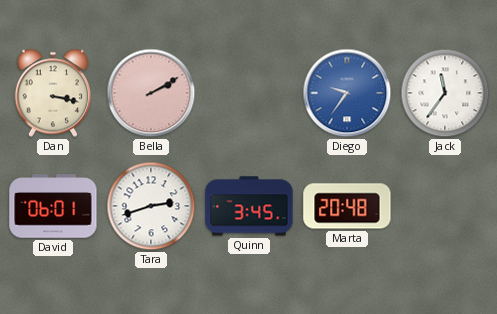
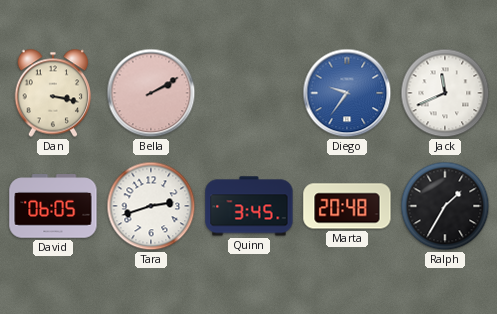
Jack: 11:36 -> 11:41
David: 06:01 -> 06:05
Ralph: none -> 1:35
